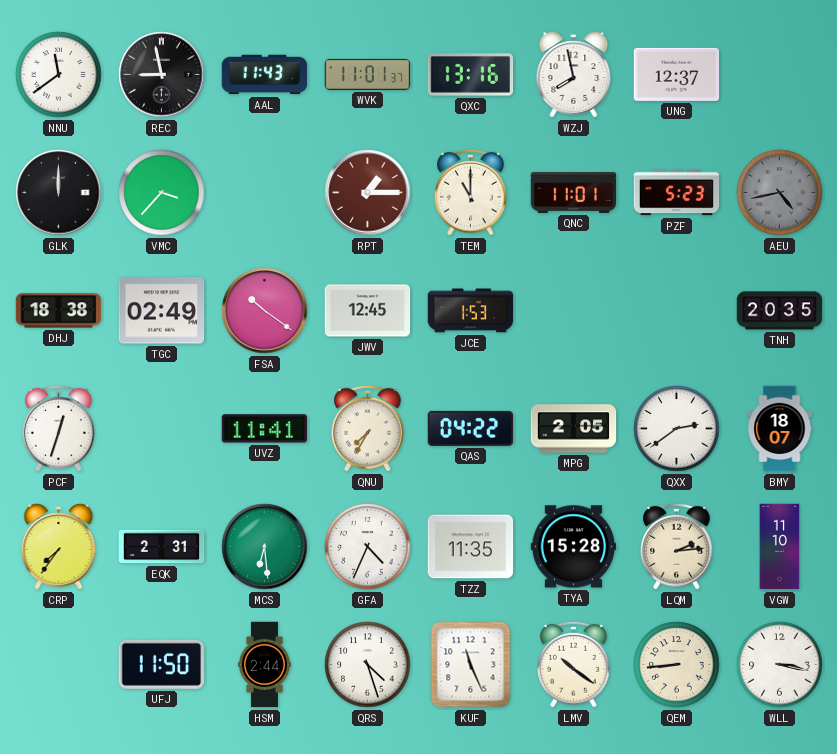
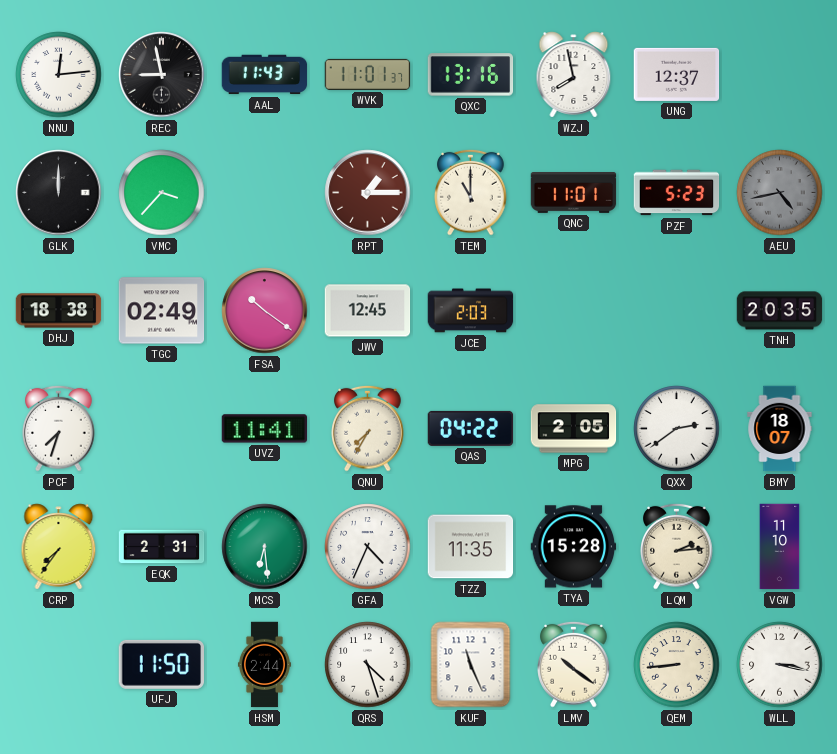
NNU: 11:39 -> 12:14
JCE: 1:53 -> 2:03
PCF: 12:33 -> 7:33
